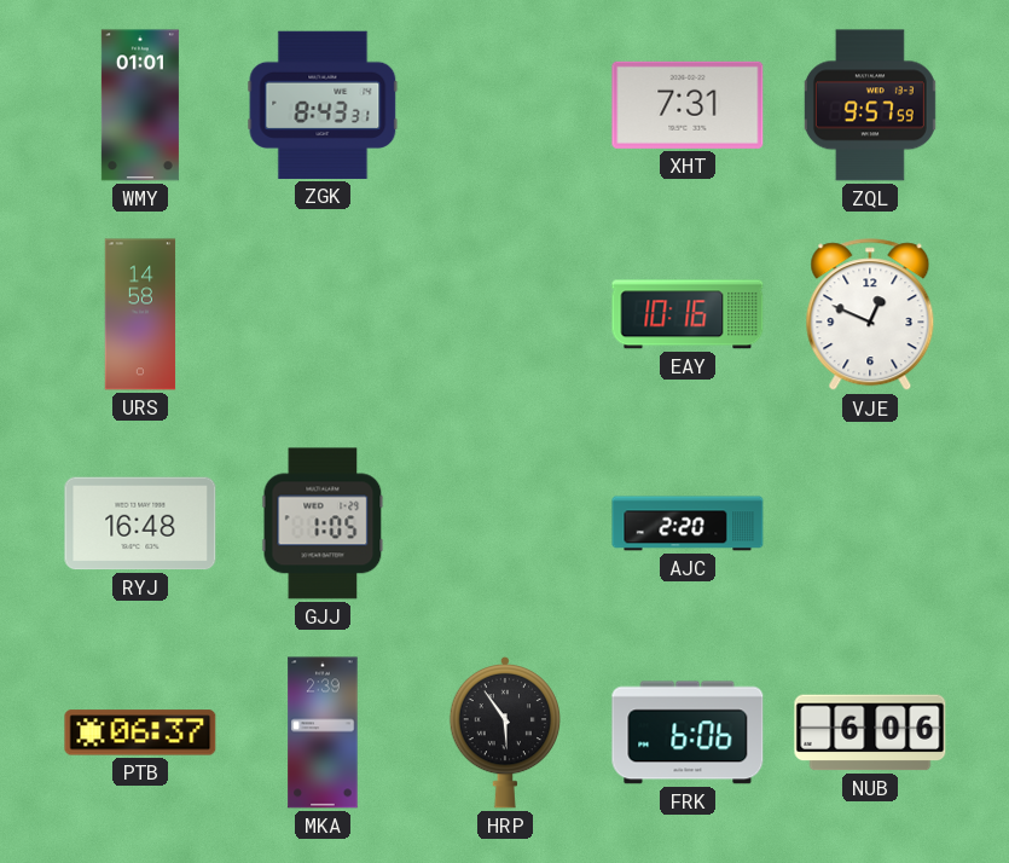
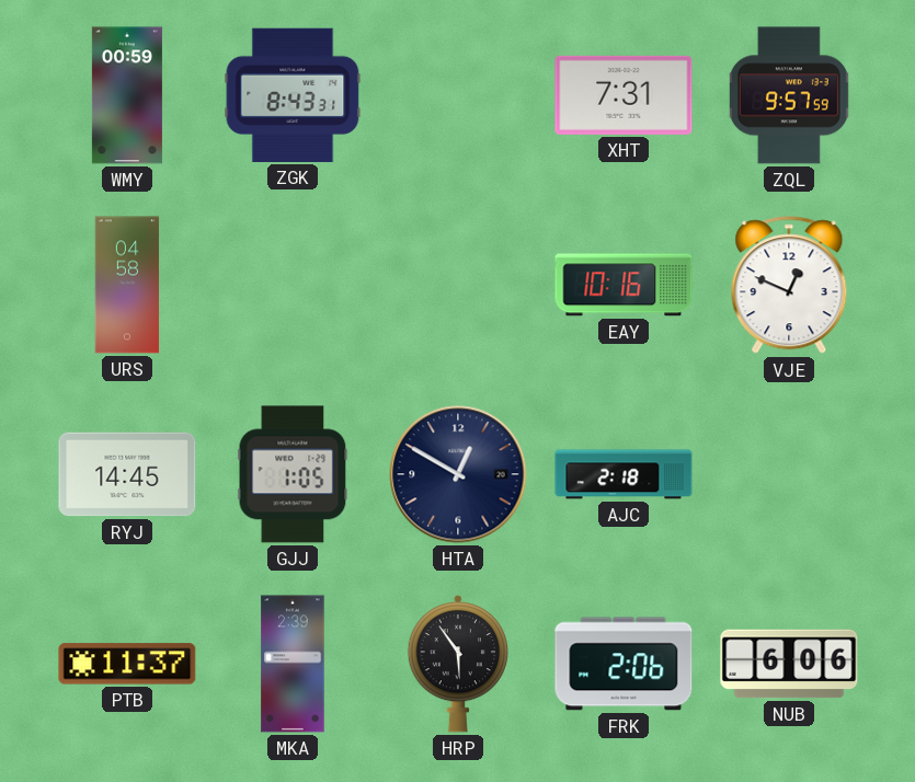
WMY: 01:01 -> 00:59
URS: 14:58 -> 04:58
RYJ: 16:48 -> 14:45
HTA: none -> 12:50
AJC: 2:20 -> 2:18
PTB: 06:37 -> 11:37
FRK: 6:06 -> 2:06
